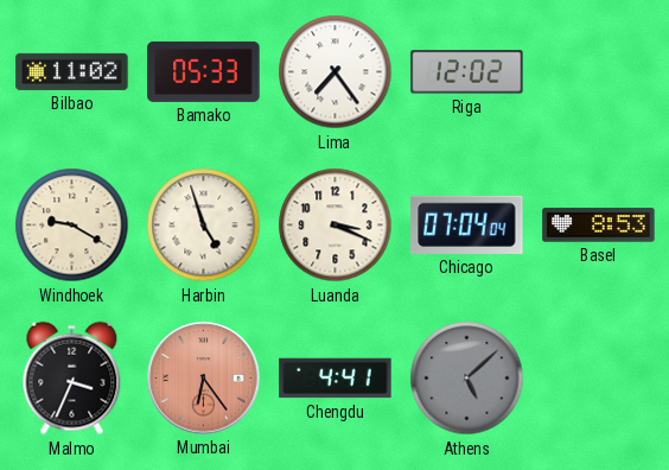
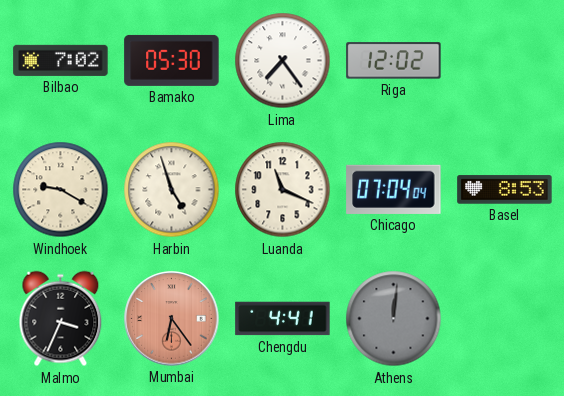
Bilbao: 11:02 -> 7:02
Bamako: 05:33 -> 05:30
Luanda: 3:19 -> 11:19
Athens: 5:08 -> 12:01
